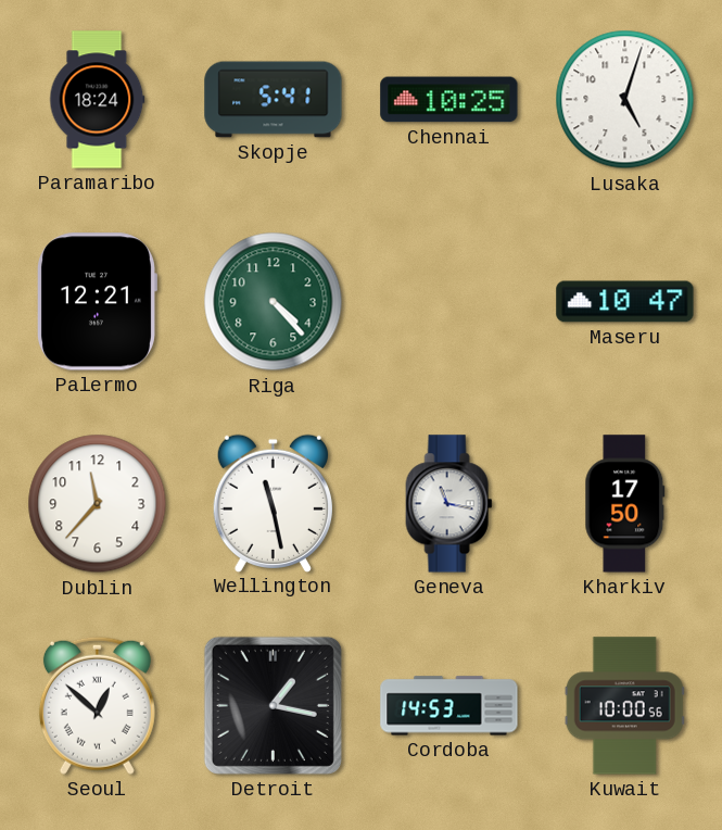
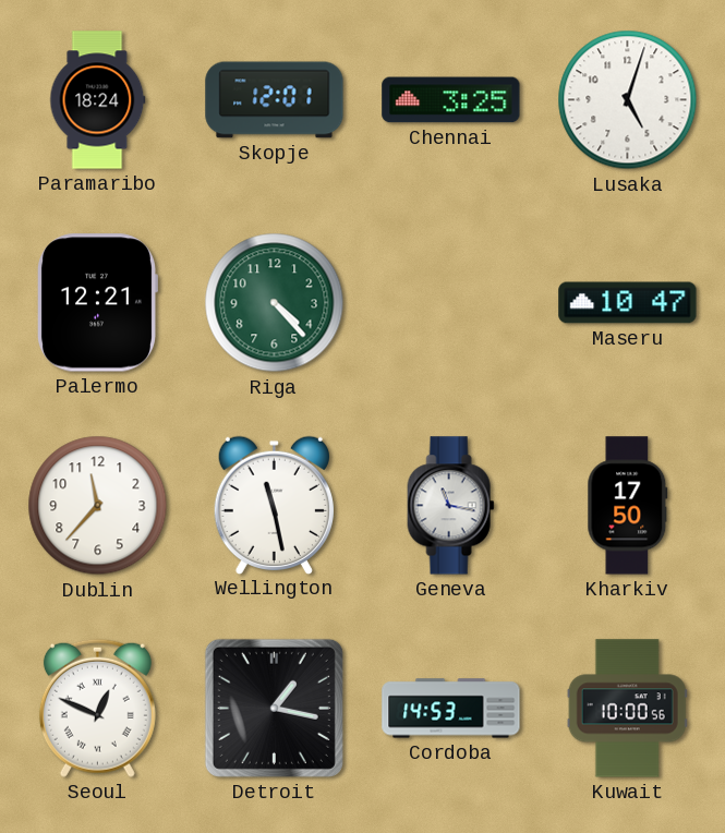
Skopje: 5:41 -> 12:01
Chennai: 10:25 -> 3:25
Seoul: 12:52 -> 12:49
